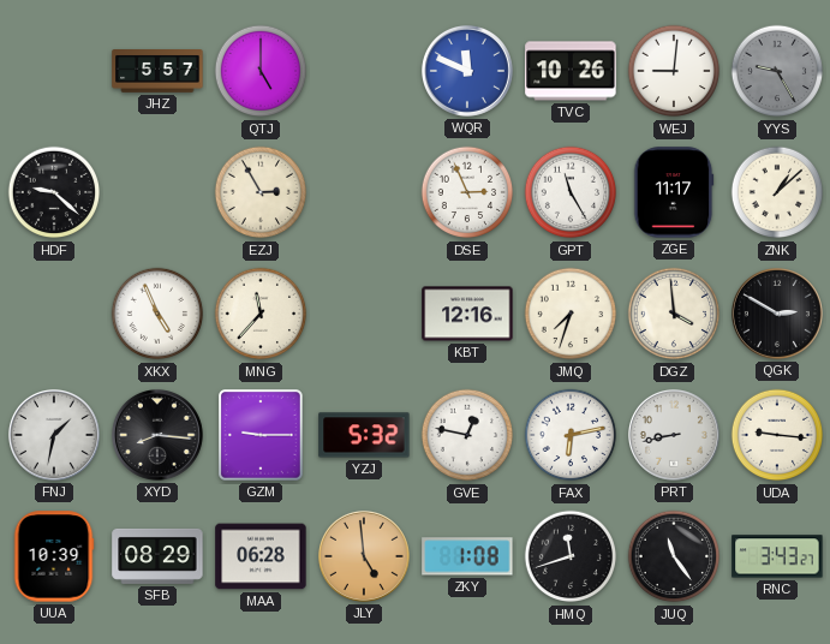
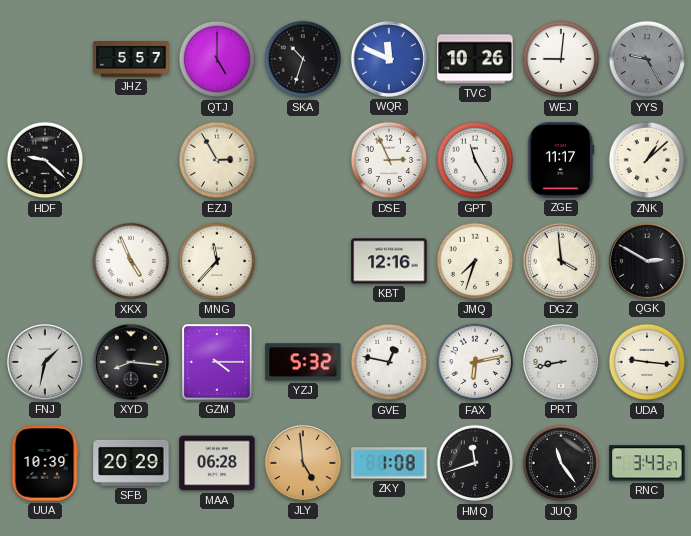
SKA: none -> 10:33
GZM: 9:15 -> 4:15
SFB: 08:29 -> 20:29
